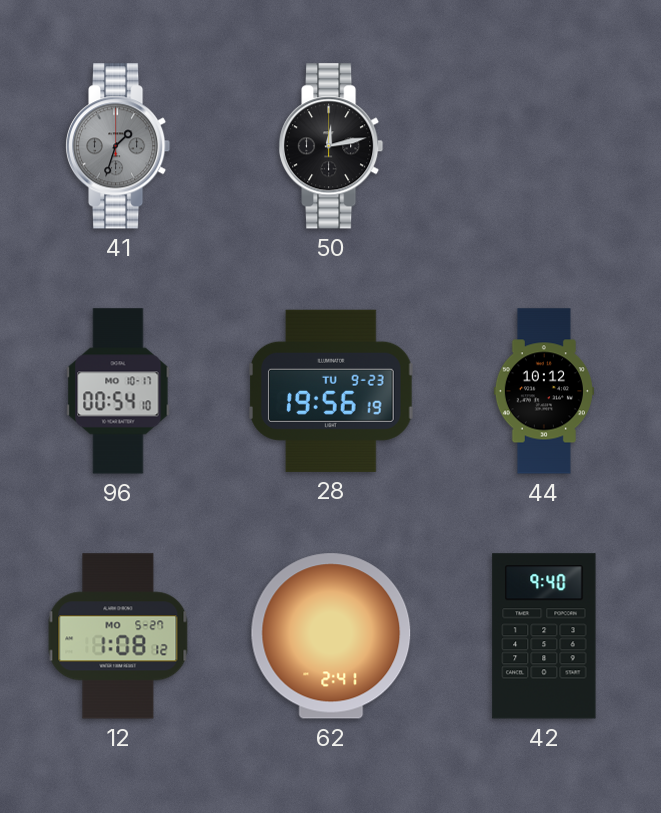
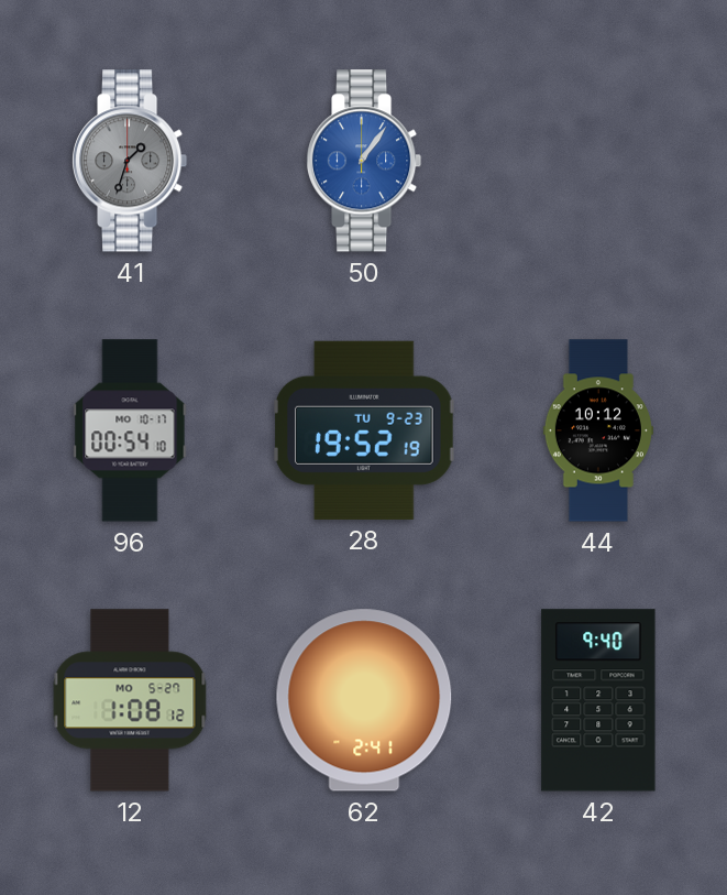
50: 12:13 -> 1:06
50 dial: black -> blue
28: 19:56 -> 19:52
